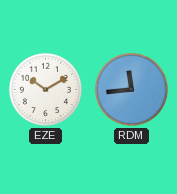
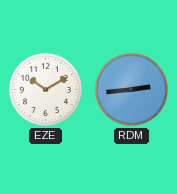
RDM: 11:44 -> 2:44
